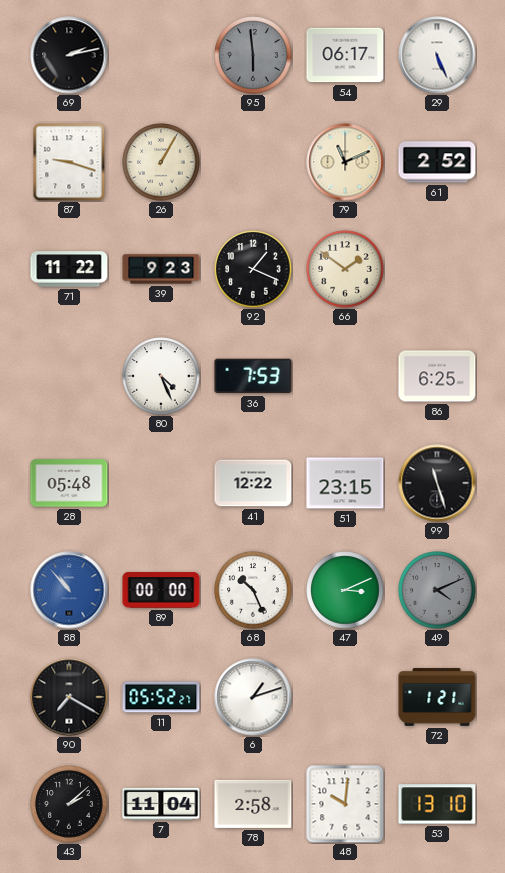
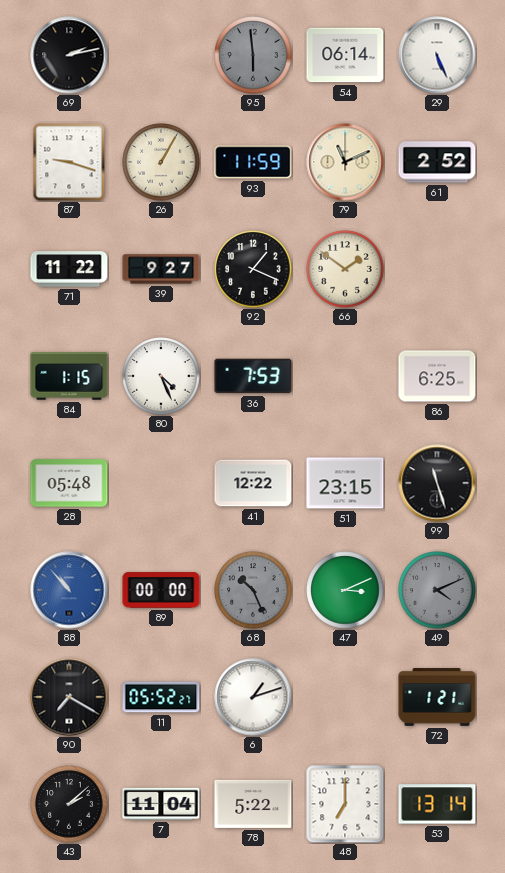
54: 06:17 -> 06:14
93: none -> 11:59
39: 9:23 -> 9:27
84: none -> 1:15
68 dial: white -> grey
78: 2:58 -> 5:22
48: 10:01 -> 7:00
53: 13:10 -> 13:14
